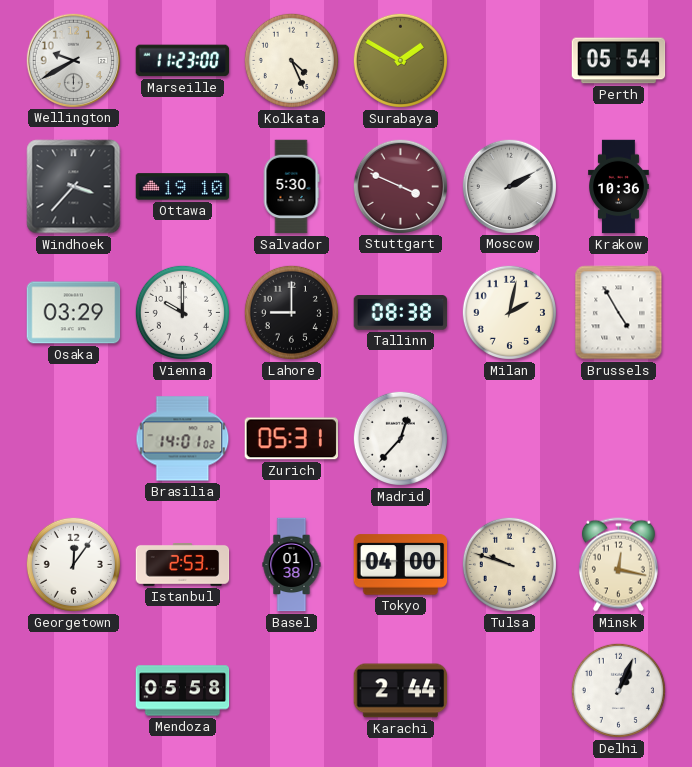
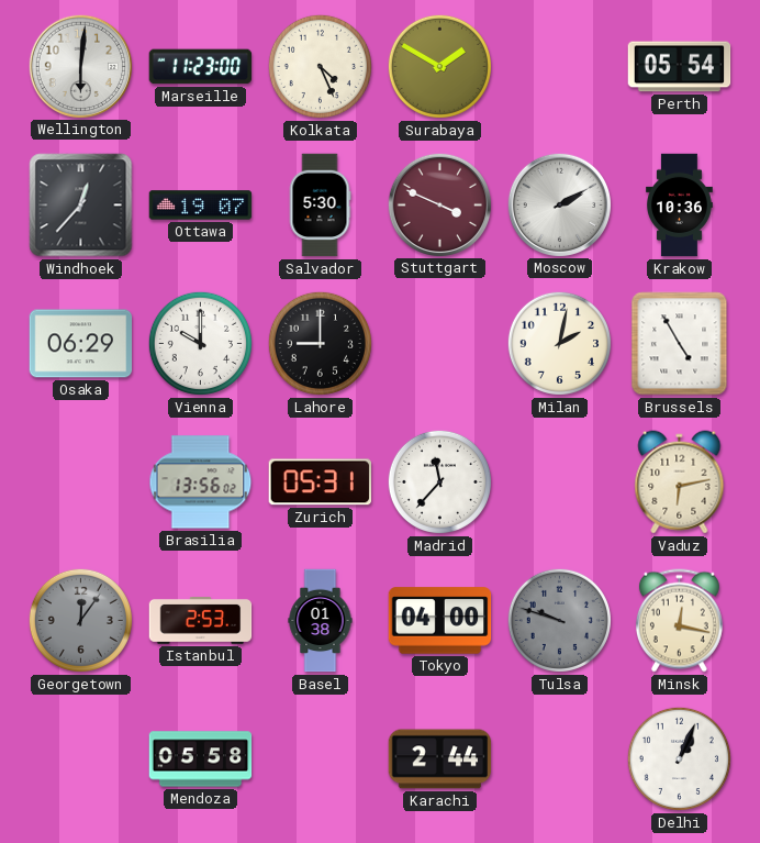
Wellington: 9:40 -> 6:01
Windhoek: 3:37 -> 12:37
Ottawa: 19:10 -> 19:07
Osaka: 03:29 -> 06:29
Tallinn: 08:38 -> none
Brasilia: 14:01 -> 13:56
Madrid: 12:37 -> 11:37
Vaduz: none -> 6:13
Georgetown dial: white -> grey
Tulsa dial: cream -> grey
